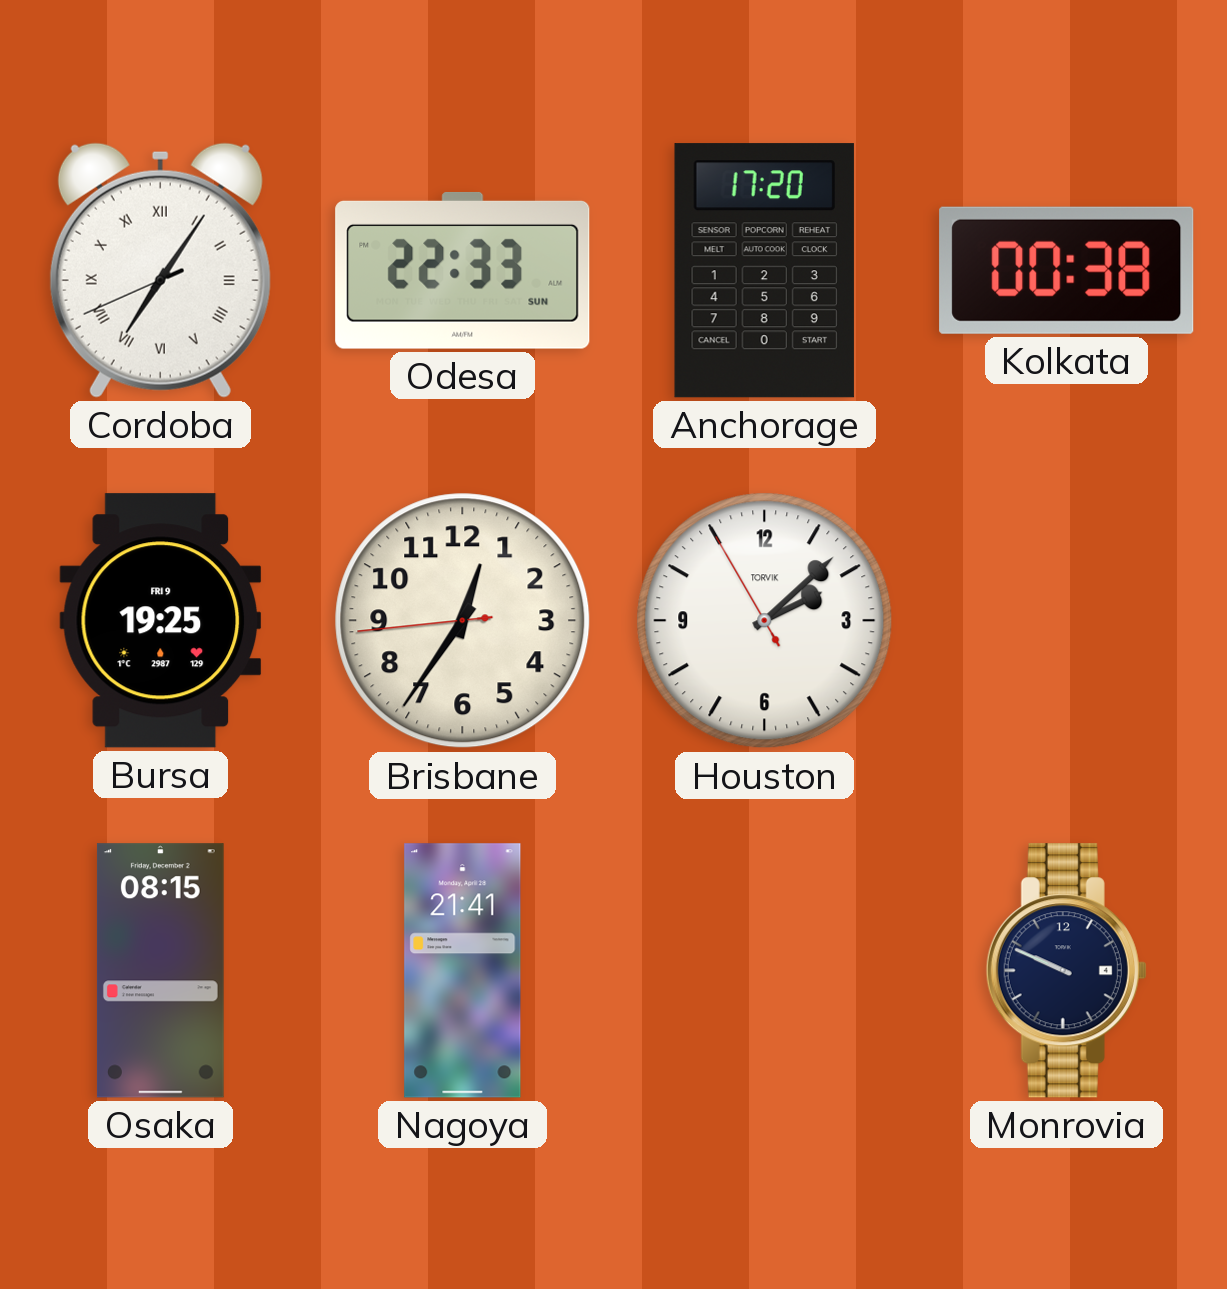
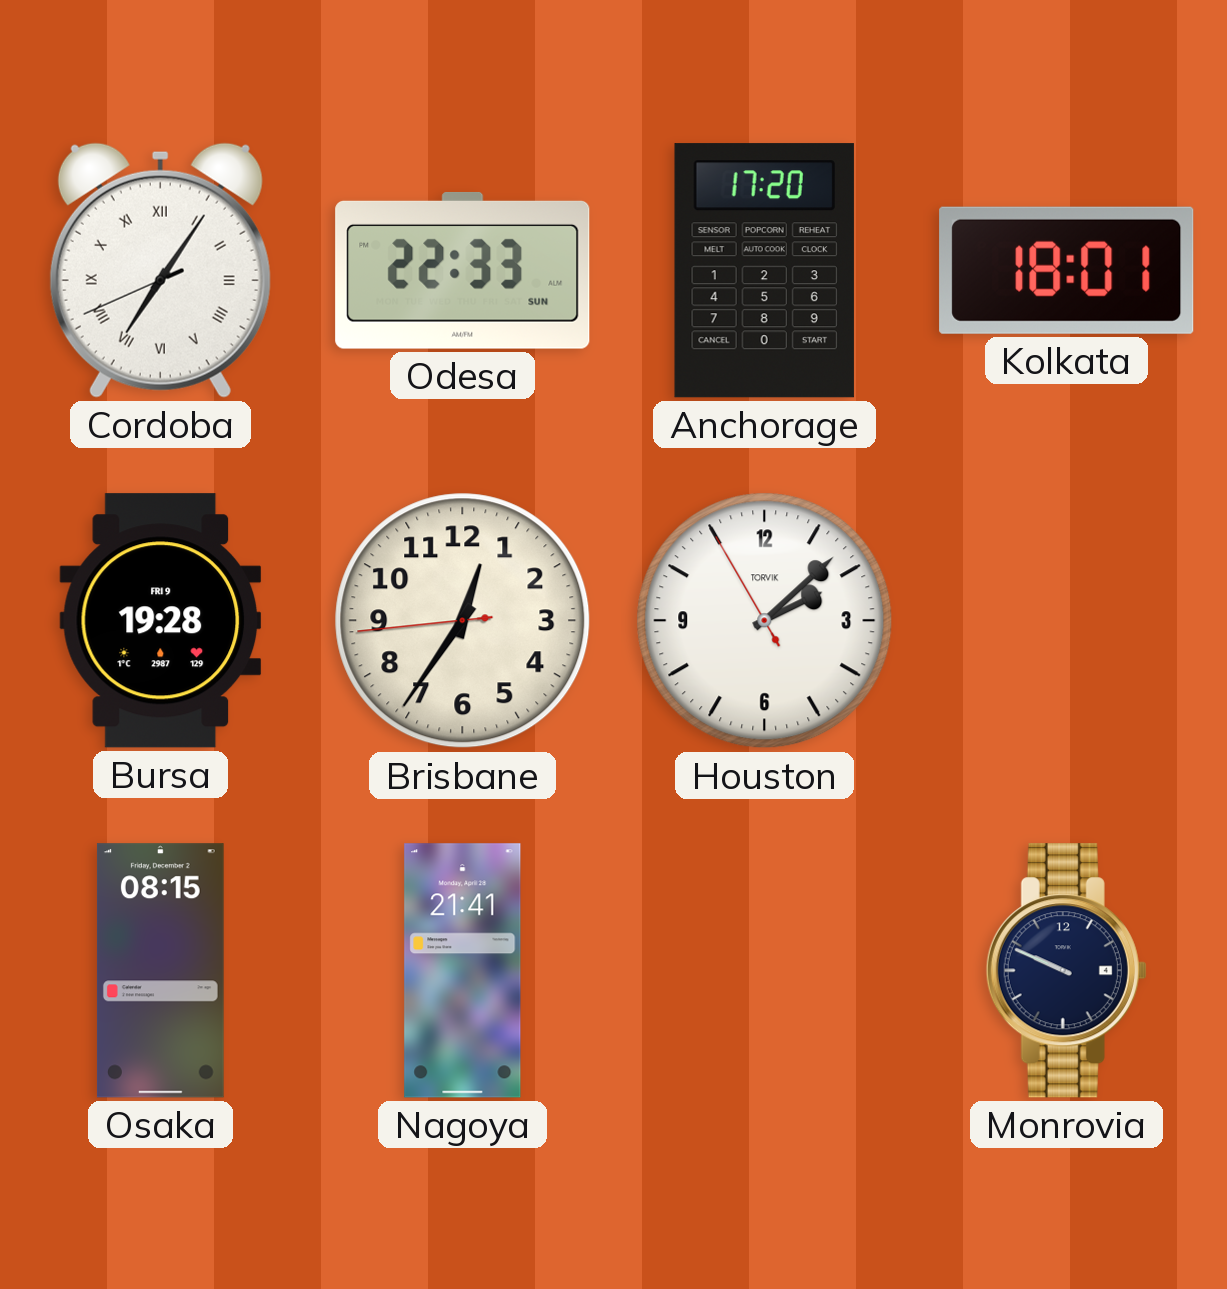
Kolkata: 00:38 -> 18:01
Bursa: 19:25 -> 19:28
